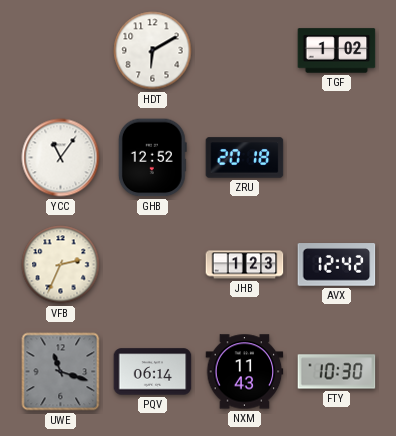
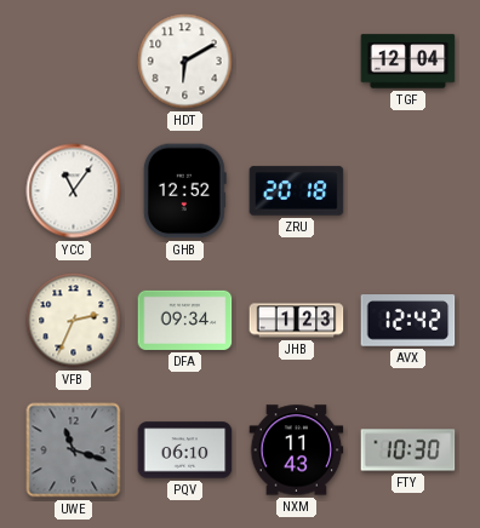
TGF: 1:02 -> 12:04
DFA: none -> 09:34
PQV: 06:14 -> 06:10
